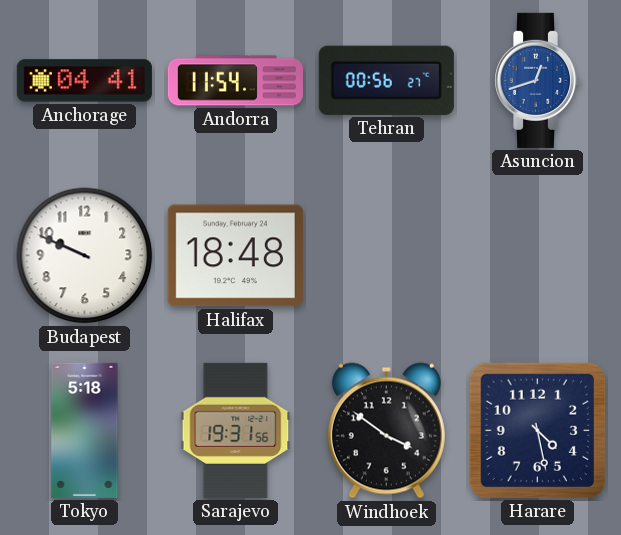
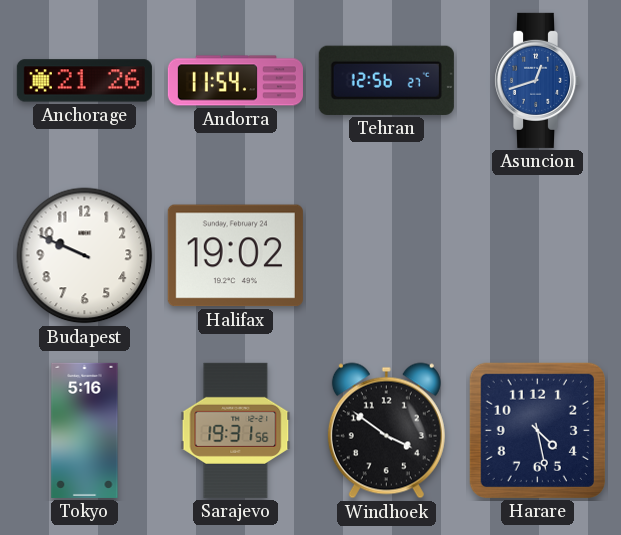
Anchorage: 04:41 -> 21:26
Tehran: 00:56 -> 12:56
Halifax: 18:48 -> 19:02
Tokyo: 5:18 -> 5:16
